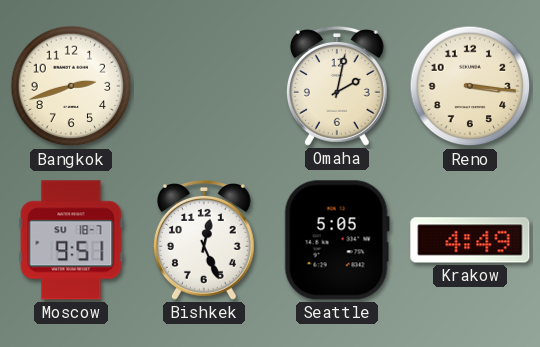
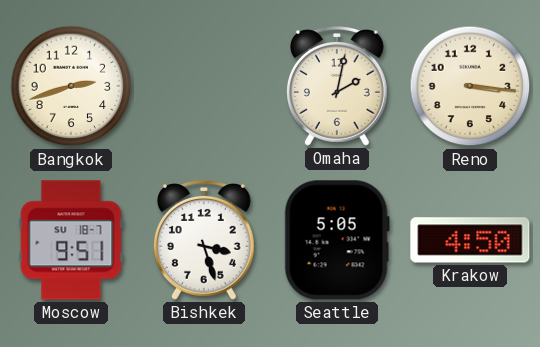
Bishkek: 12:26 -> 3:27
Krakow: 4:49 -> 4:50
